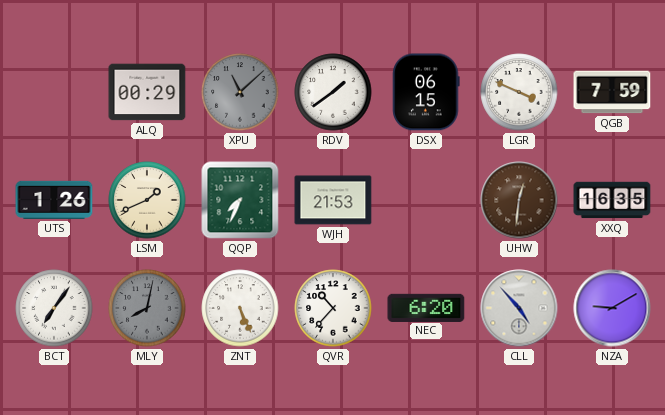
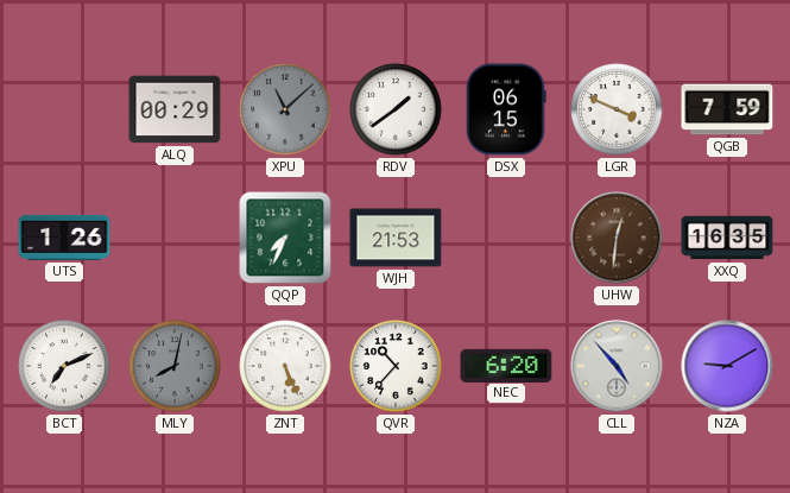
LSM: 1:41 -> none
BCT: 7:06 -> 7:11
